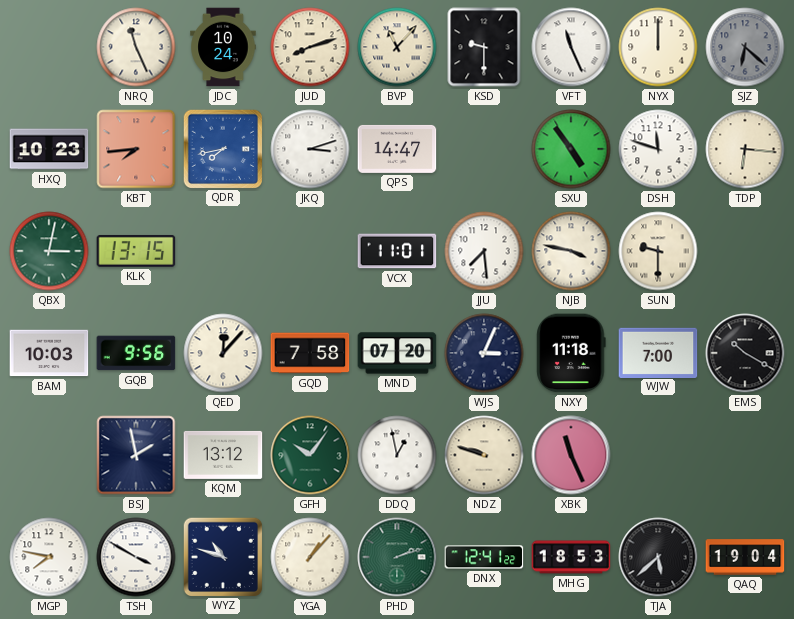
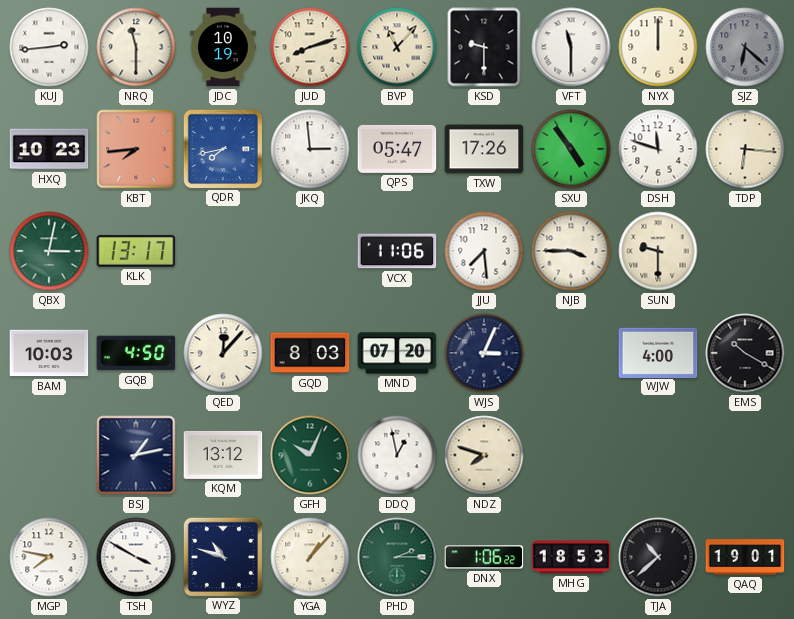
KUJ: none -> 2:44
NRQ: 11:26 -> 11:30
JDC: 10:24 -> 10:19
VFT: 11:26 -> 11:30
JKQ: 3:12 -> 2:59
QPS: 14:47 -> 05:47
TXW: none -> 17:26
KLK: 13:15 -> 13:17
VCX: 11:01 -> 11:06
NJB: 3:47 -> 3:45
GQB: 9:56 -> 4:50
GQD: 7:58 -> 8:03
NXY: 11:18 -> none
WJW: 7:00 -> 4:00
BSJ: 1:58 -> 1:13
GFH: 10:06 -> 10:04
NDZ: 9:48 -> 7:48
XBK: 11:26 -> none
PHD: 2:12 -> 2:15
DNX: 12:41 -> 1:06
TJA: 5:38 -> 10:38
QAQ: 19:04 -> 19:01
